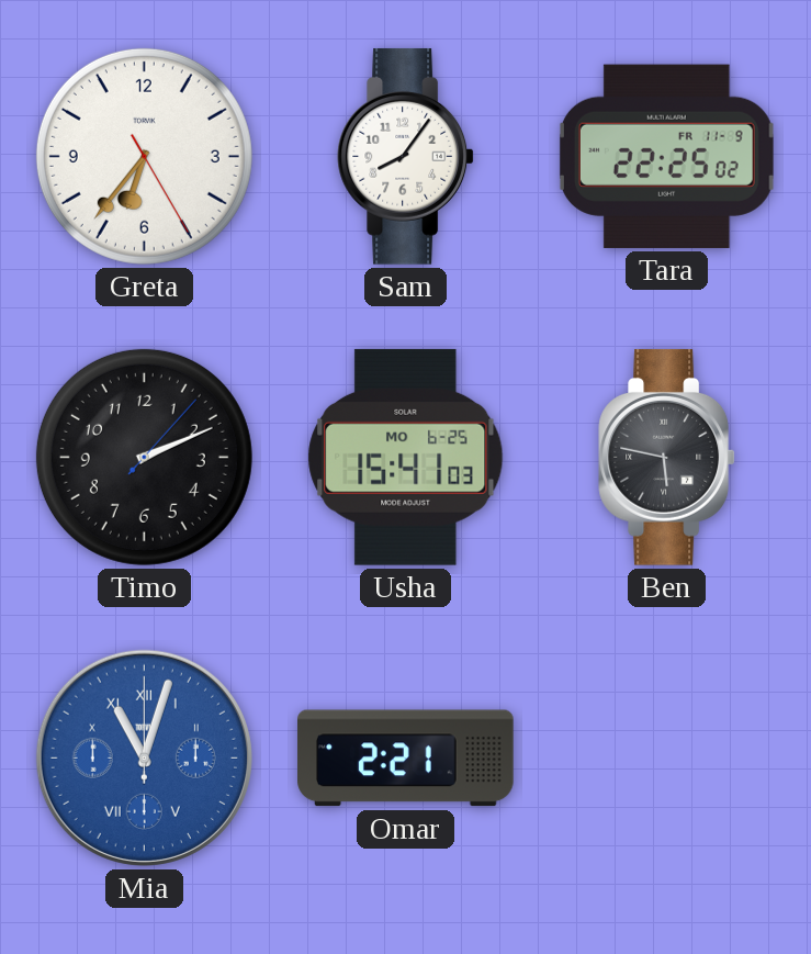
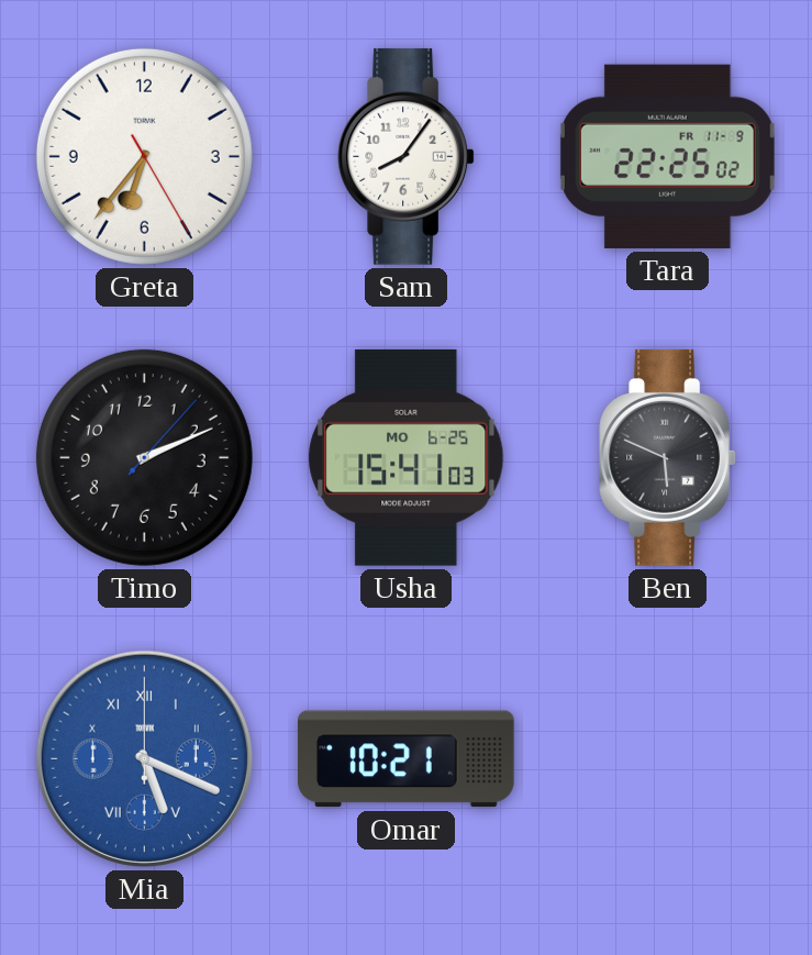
Ben: 5:47 -> 5:49
Mia: 11:03 -> 5:19
Omar: 2:21 -> 10:21
